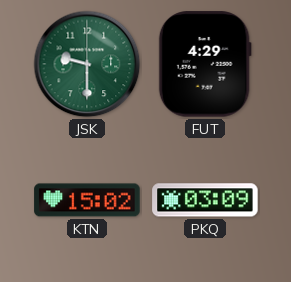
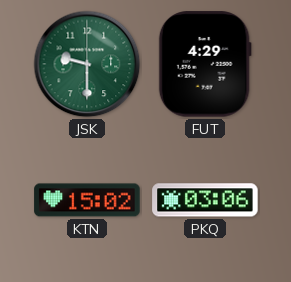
PKQ: 03:09 -> 03:06
